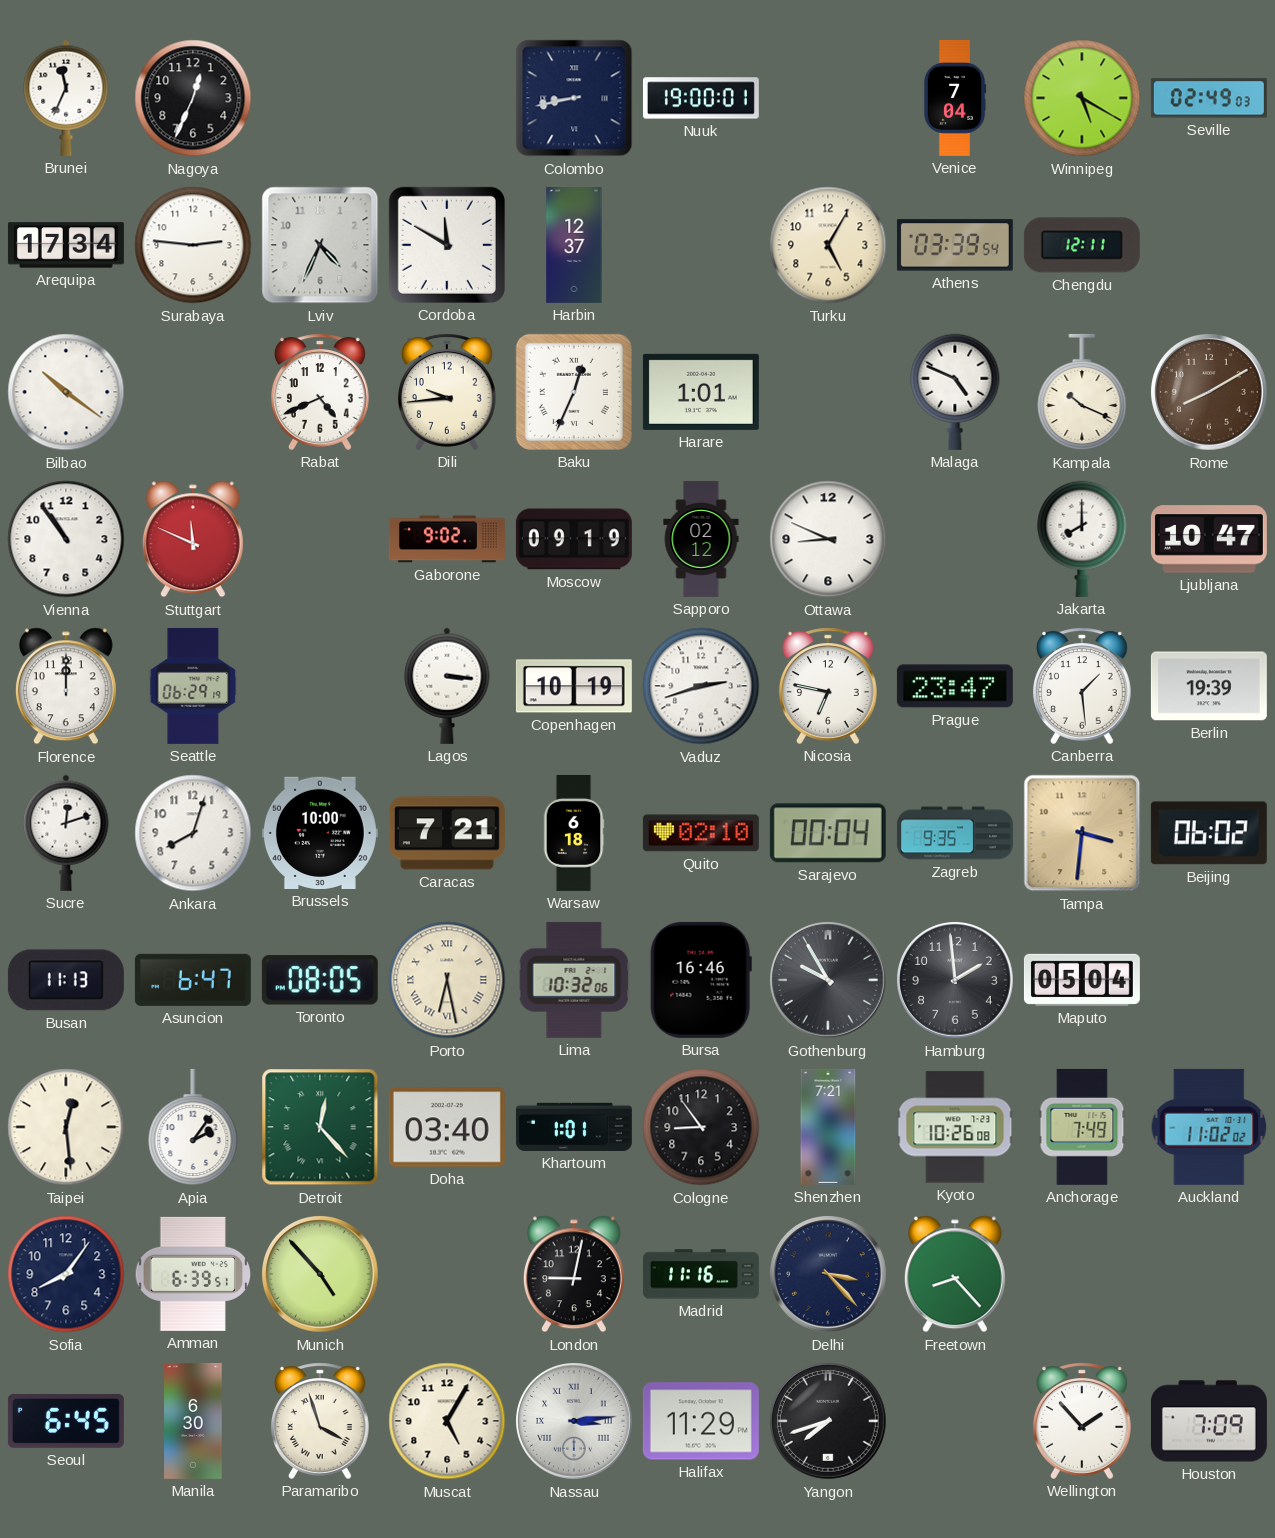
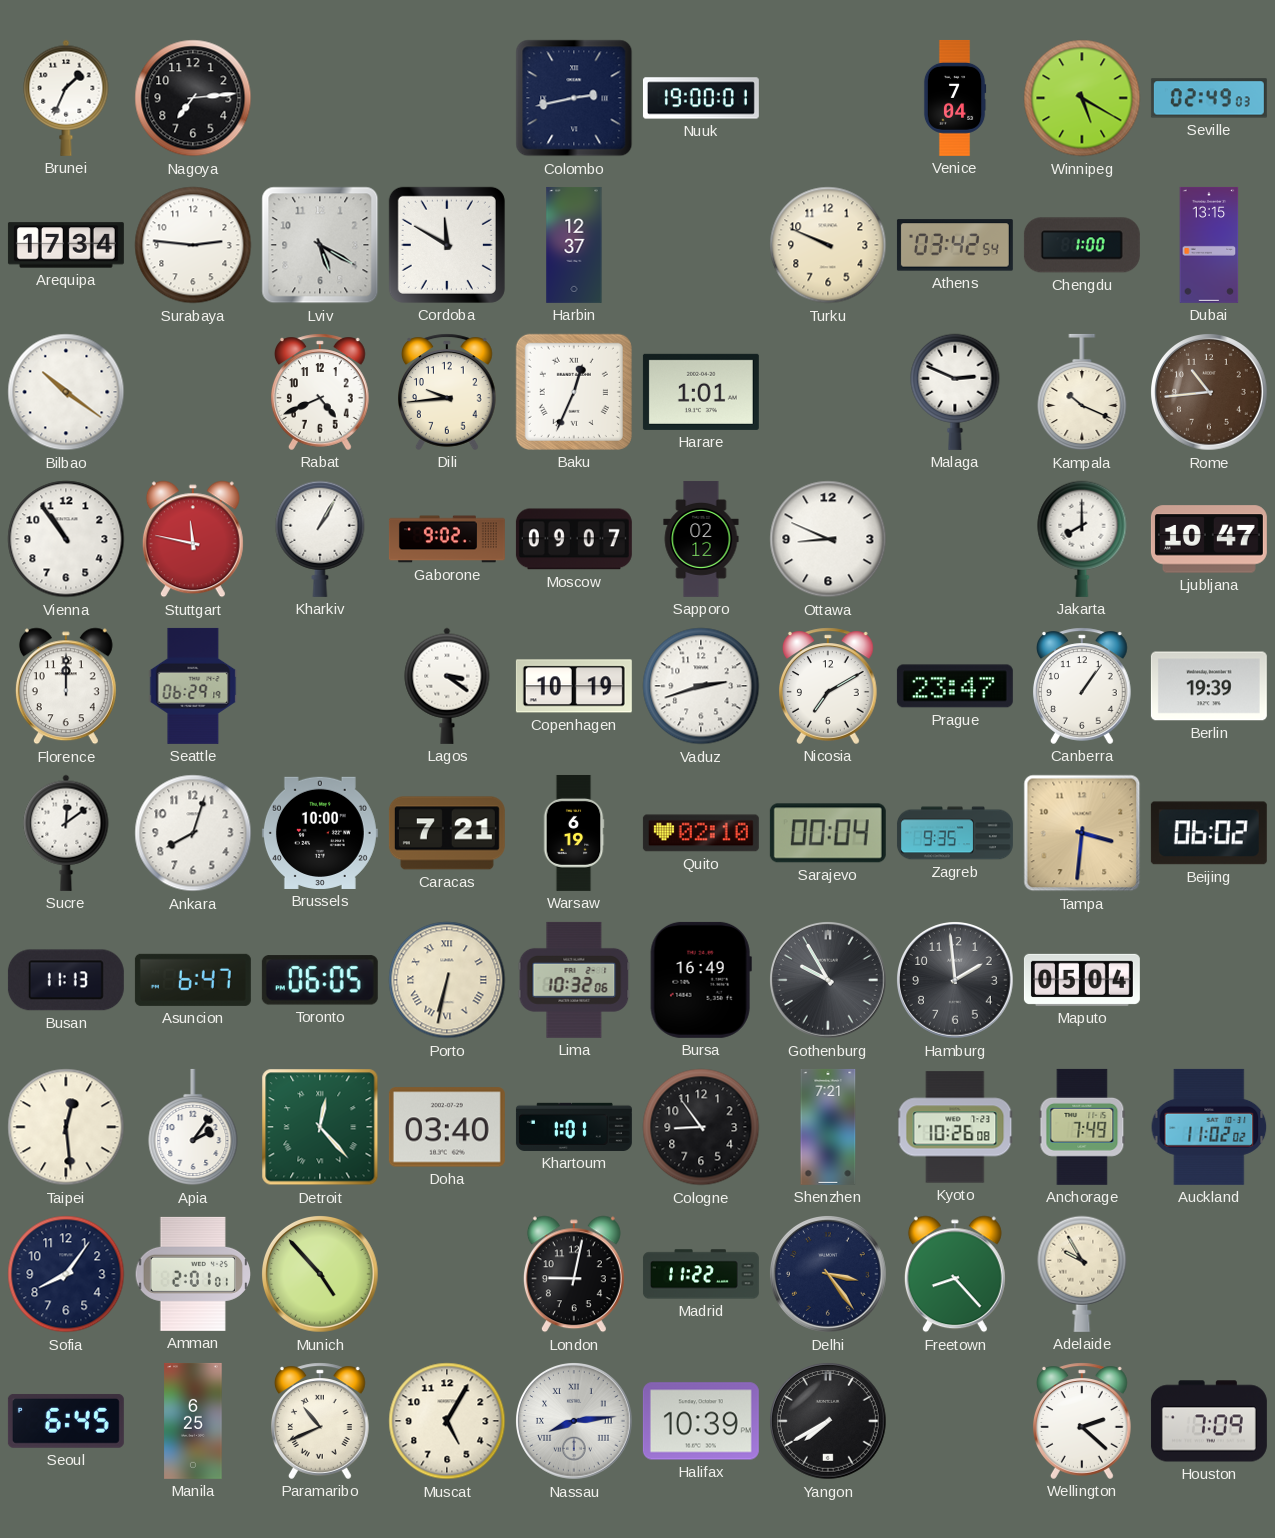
Brunei: 11:34 -> 1:34
Nagoya: 12:34 -> 7:14
Colombo: 8:43 -> 2:43
Lviv: 4:34 -> 5:20
Turku: 5:05 -> 9:49
Athens: 03:39 -> 03:42
Chengdu: 12:11 -> 1:00
Dubai: none -> 13:15
Malaga: 4:49 -> 2:49
Rome: 8:10 -> 10:44
Stuttgart: 11:49 -> 11:47
Kharkiv: none -> 1:05
Moscow: 09:19 -> 09:07
Lagos: 3:16 -> 3:21
Nicosia: 6:47 -> 7:10
Canberra: 1:29 -> 1:06
Sucre: 12:12 -> 12:09
Warsaw: 6:18 -> 6:19
Toronto: 08:05 -> 06:05
Porto: 6:28 -> 6:32
Bursa: 16:46 -> 16:49
Amman: 6:39 -> 2:01
Madrid: 11:16 -> 11:22
Delhi: 3:23 -> 3:24
Adelaide: none -> 9:55
Manila: 6:30 -> 6:25
Paramaribo: 3:57 -> 10:41
Nassau: 3:14 -> 8:14
Halifax: 11:29 -> 10:39
Yangon: 7:42 -> 7:40
Wellington: 1:53 -> 2:22
